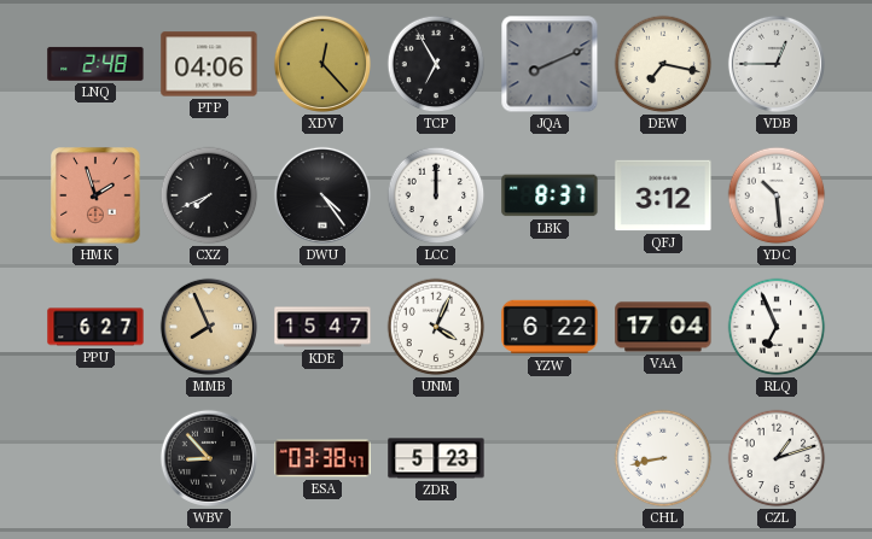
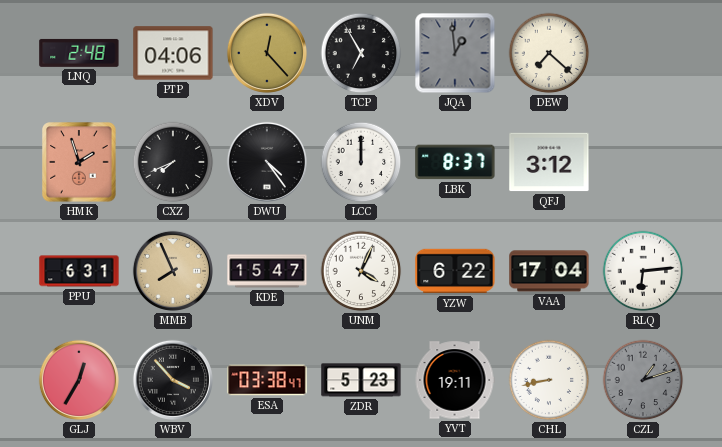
JQA: 8:11 -> 12:59
DEW: 7:17 -> 7:22
VDB: 12:45 -> none
YDC: 10:29 -> none
PPU: 6:27 -> 6:31
RLQ: 6:56 -> 6:14
GLJ: none -> 12:35
WBV: 8:53 -> 3:53
YVT: none -> 19:11
CZL dial: white -> grey
